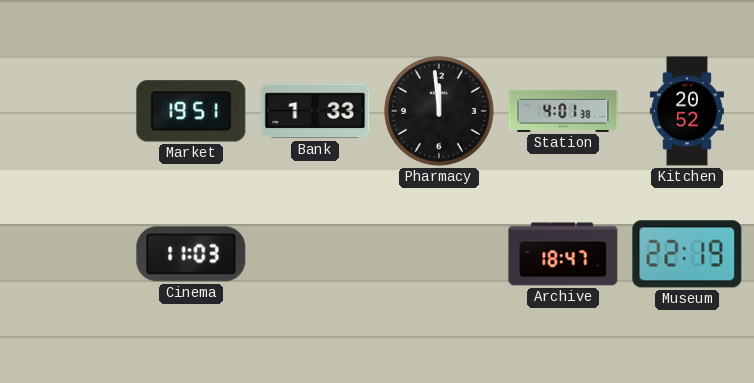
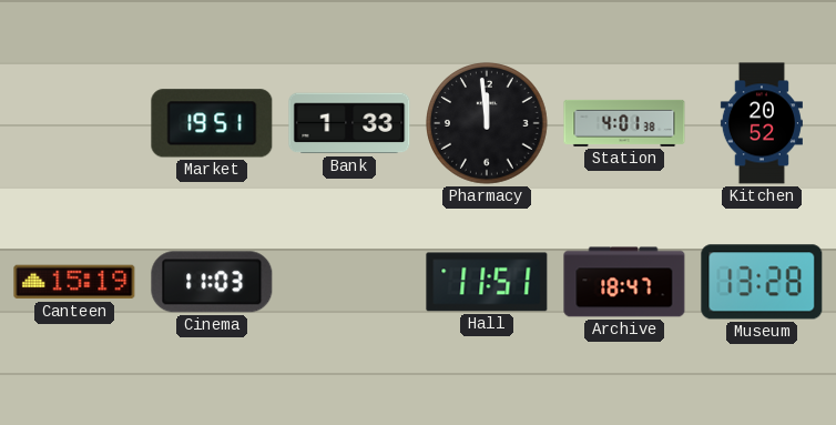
Canteen: none -> 15:19
Hall: none -> 11:51
Museum: 22:19 -> 13:28
